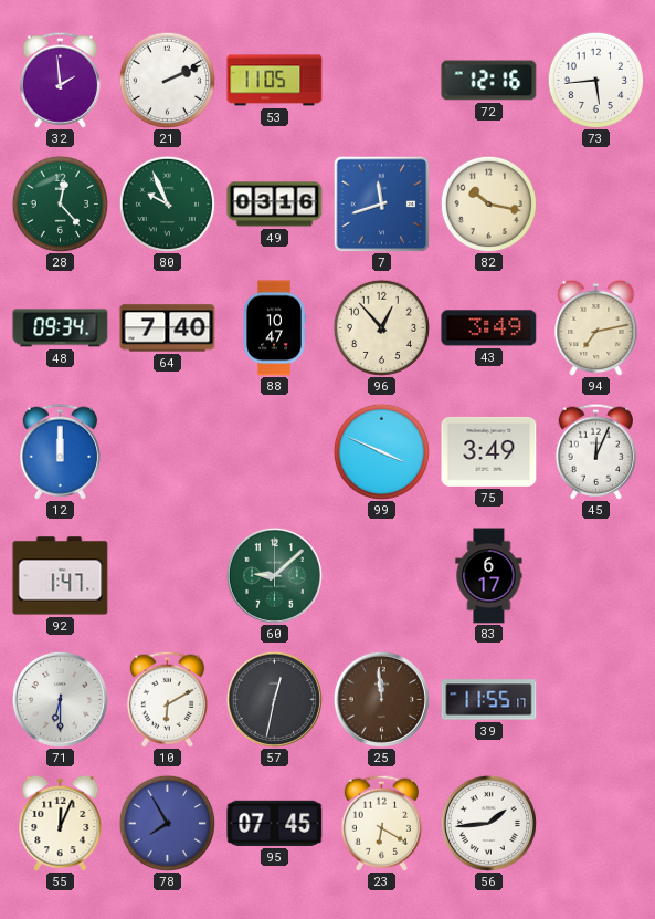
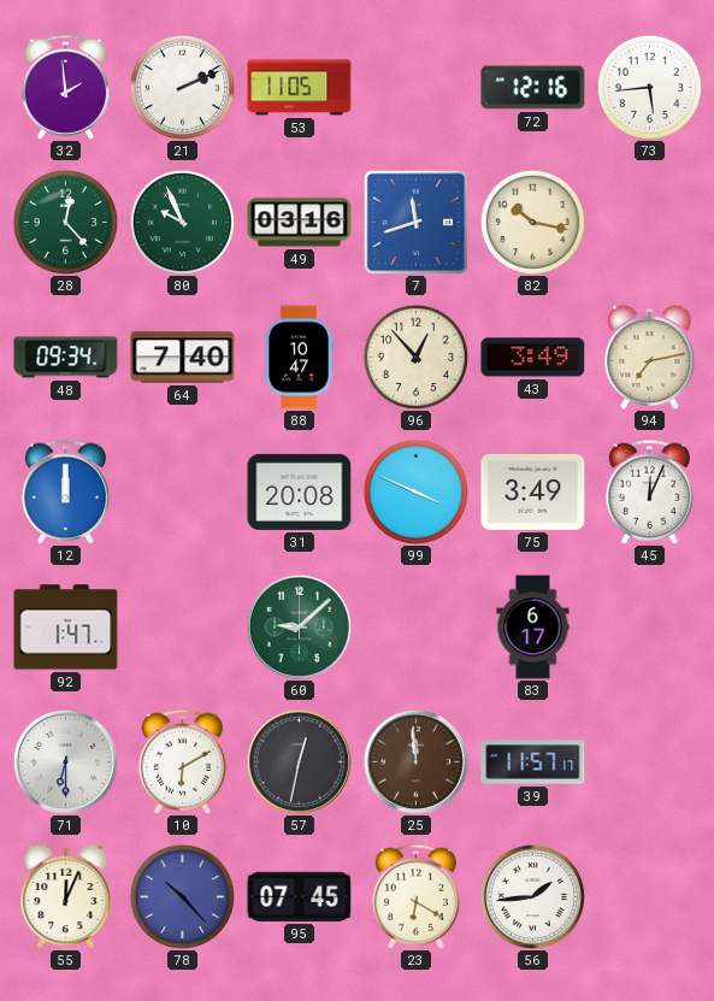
31: none -> 20:08
39: 11:55 -> 11:57
78: 7:55 -> 10:23
